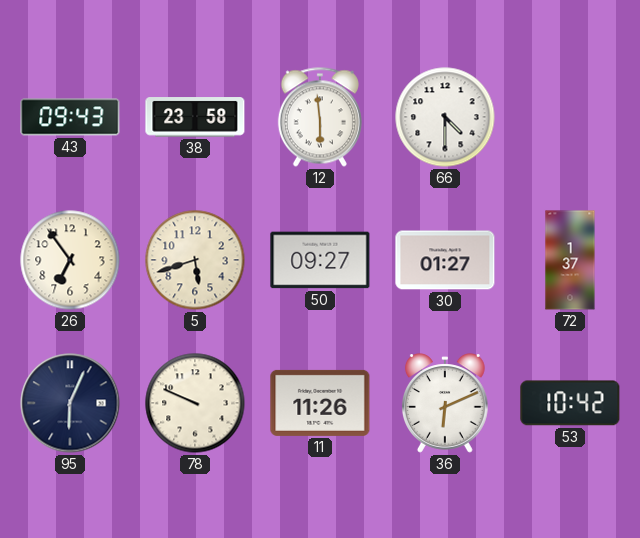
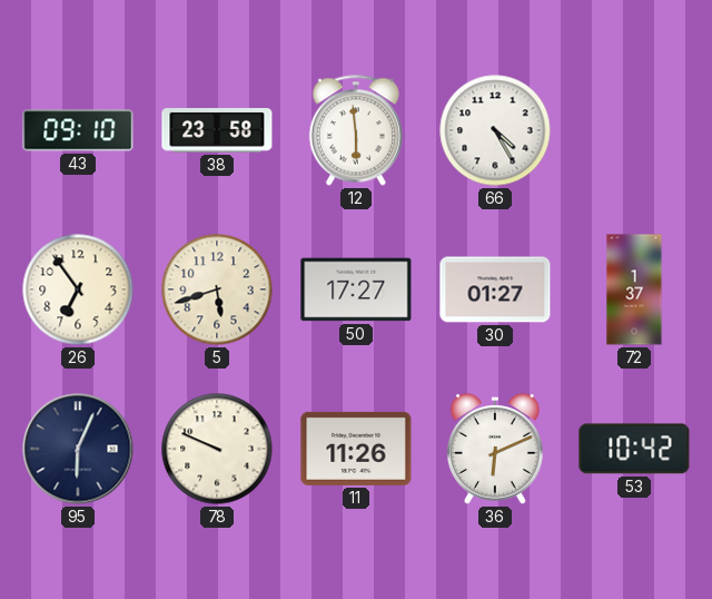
43: 09:43 -> 09:10
66: 4:30 -> 4:25
50: 09:27 -> 17:27
